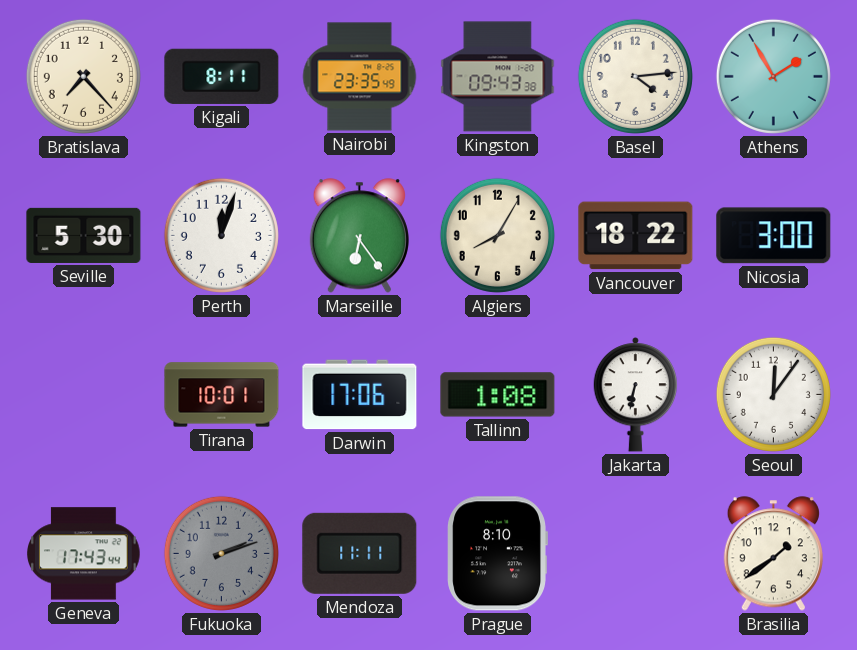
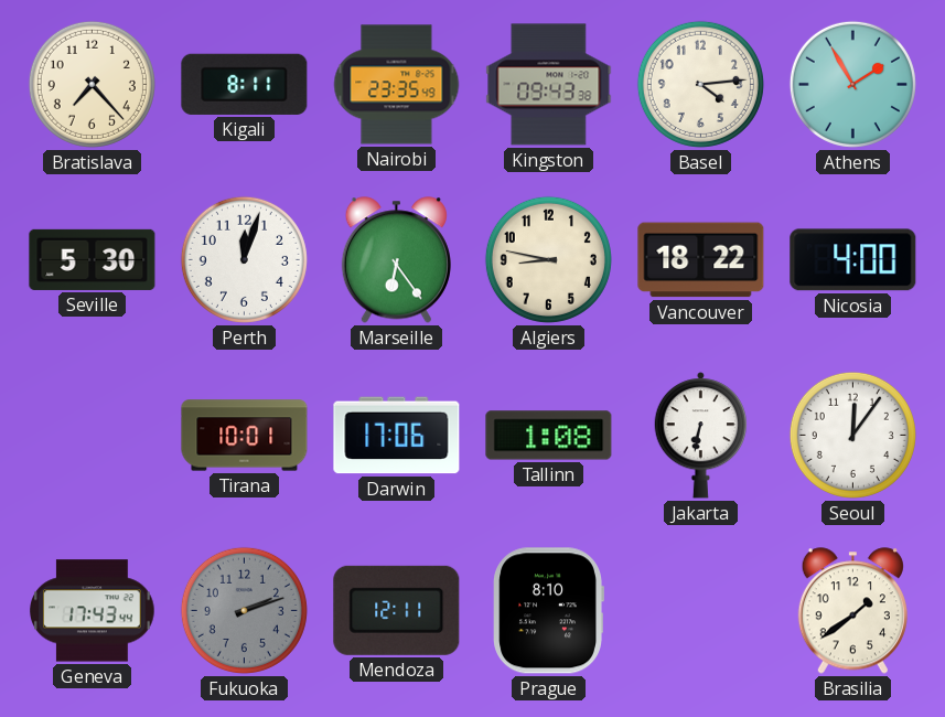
Algiers: 8:05 -> 8:47
Nicosia: 3:00 -> 4:00
Mendoza: 11:11 -> 12:11
